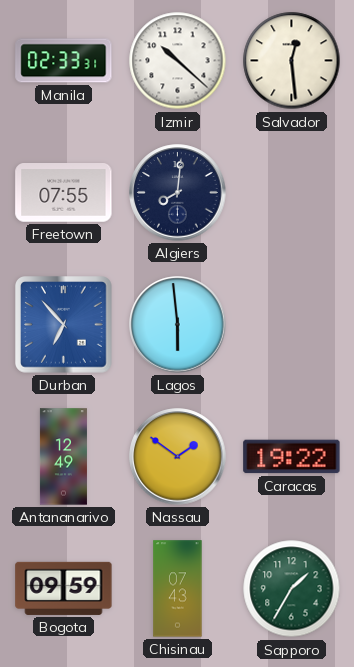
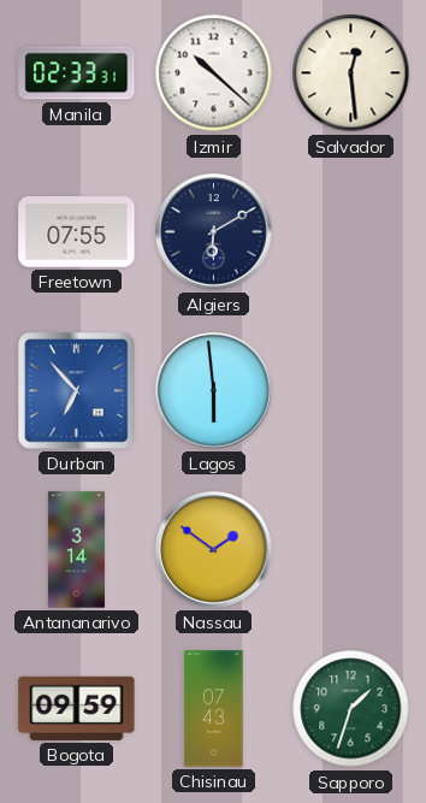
Algiers: 8:01 -> 6:10
Antananarivo: 12:49 -> 3:14
Caracas: 19:22 -> none
Sapporo: 1:35 -> 1:33
